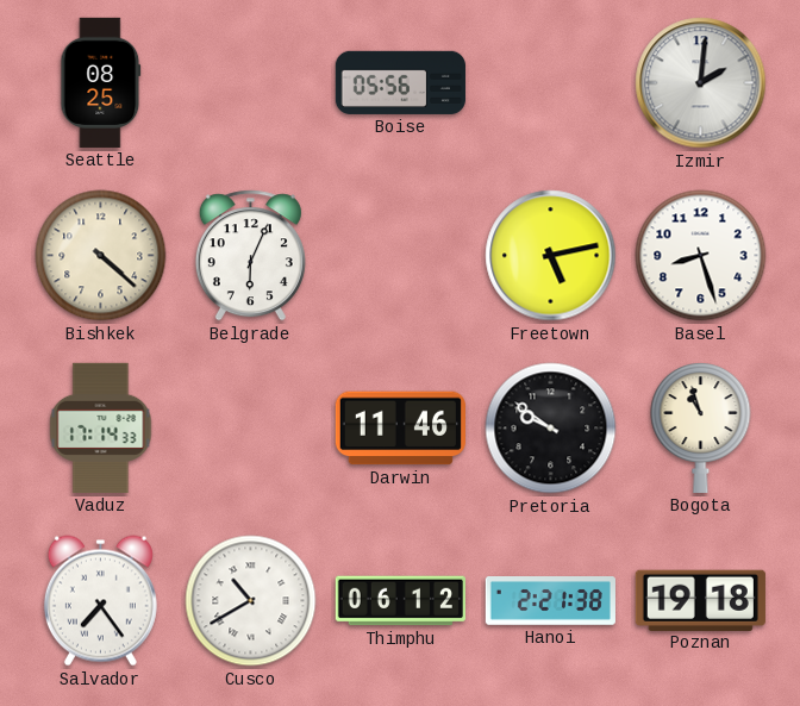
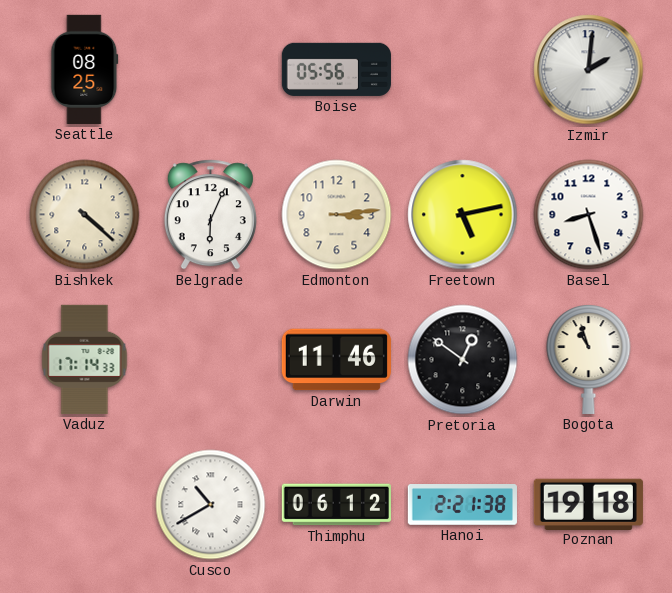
Edmonton: none -> 3:14
Pretoria: 9:51 -> 12:51
Salvador: 7:24 -> none
